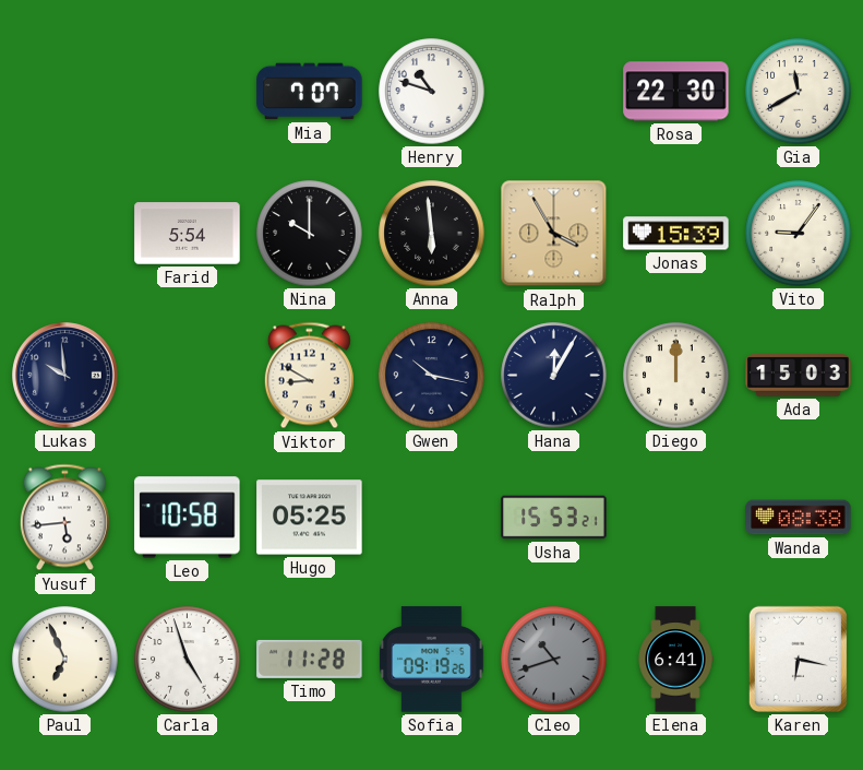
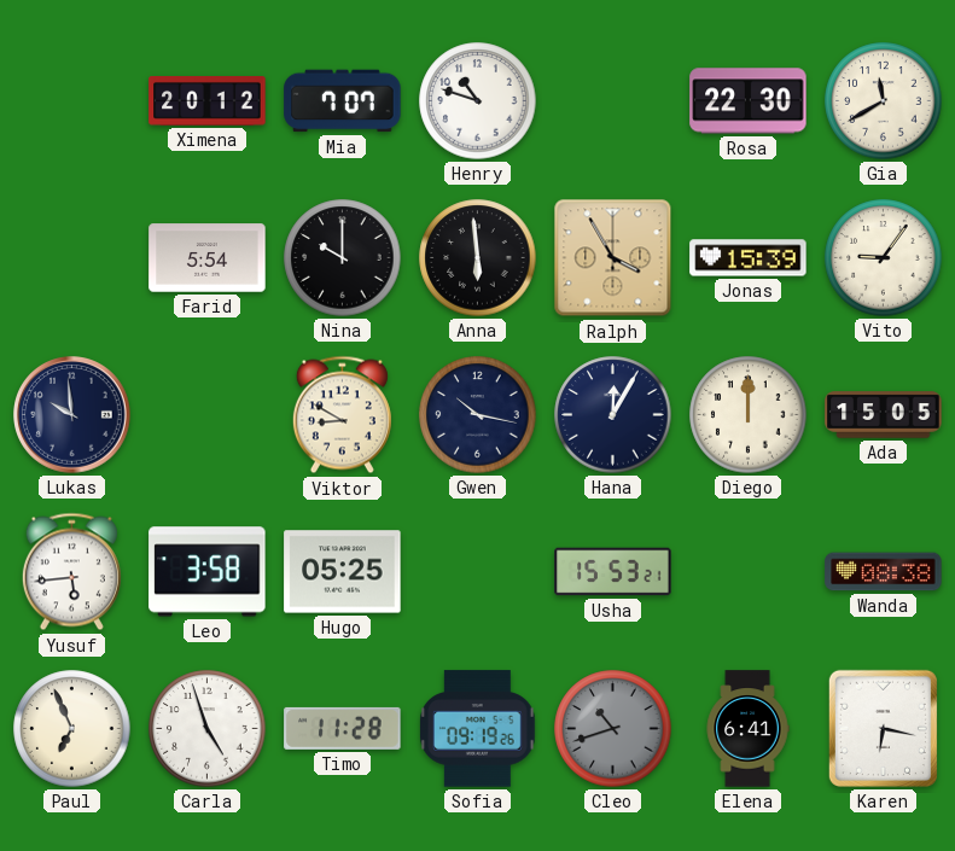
Ximena: none -> 20:12
Ada: 15:03 -> 15:05
Leo: 10:58 -> 3:58
